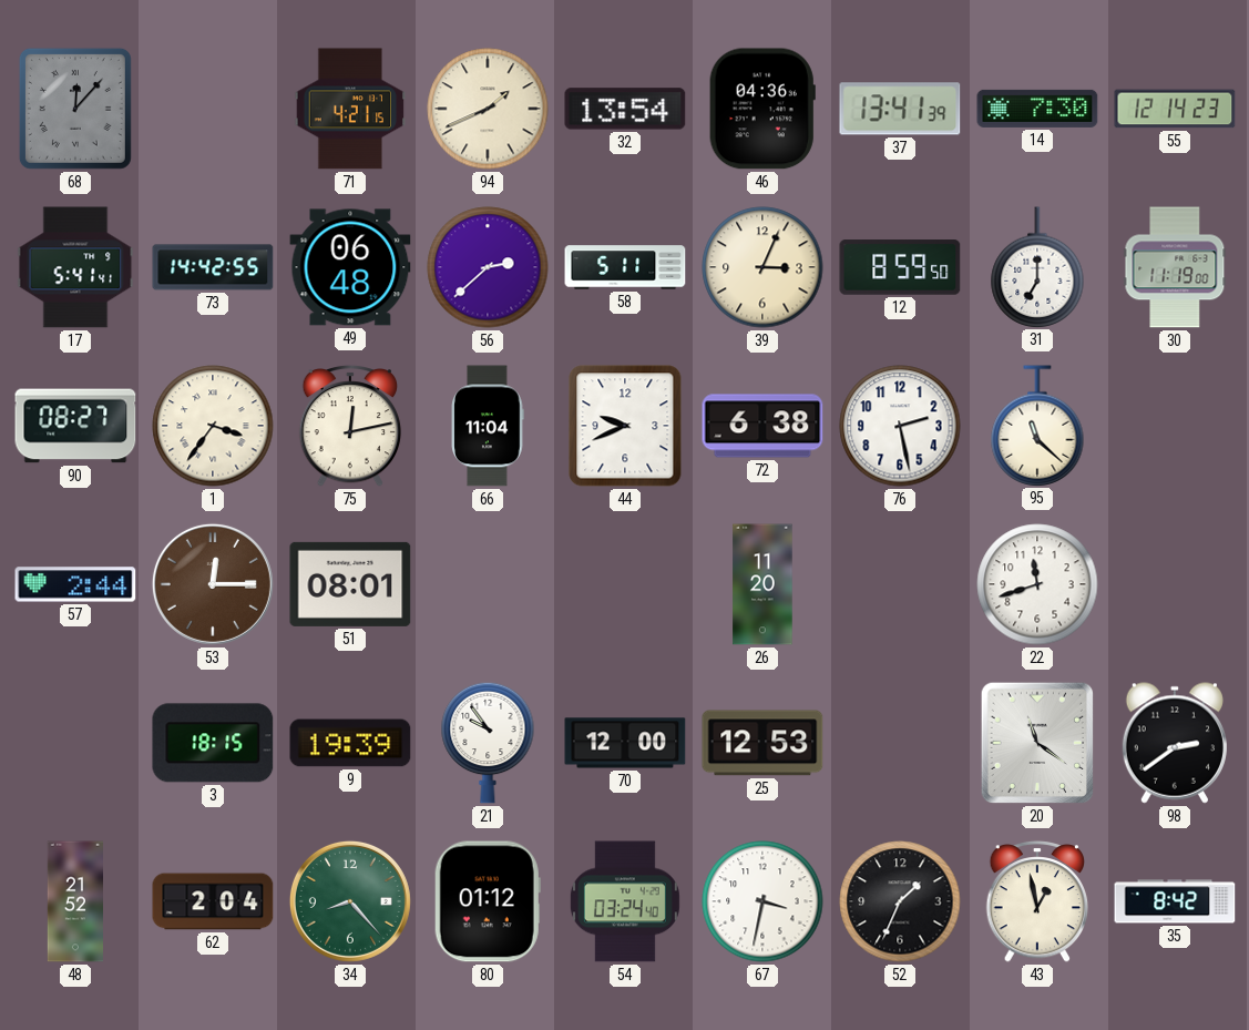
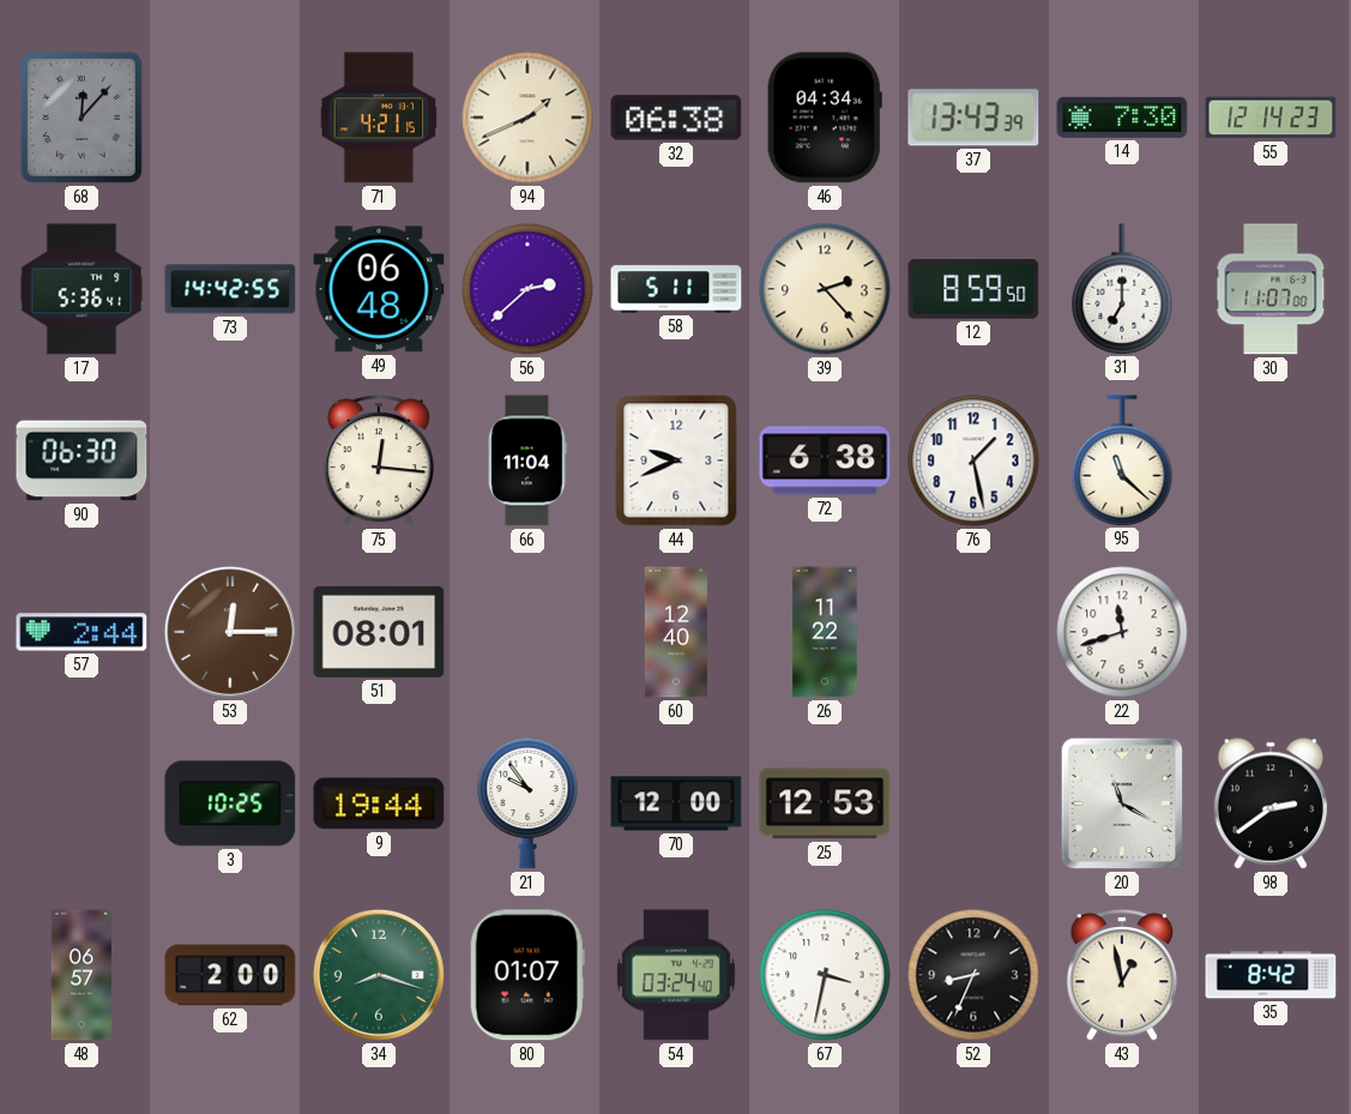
32: 13:54 -> 06:38
46: 04:36 -> 04:34
37: 13:41 -> 13:43
17: 5:41 -> 5:36
39: 3:04 -> 2:23
30: 11:19 -> 11:07
90: 08:27 -> 06:30
1: 3:36 -> none
75: 12:13 -> 12:16
76: 2:28 -> 1:28
60: none -> 12:40
26: 11:20 -> 11:22
3: 18:15 -> 10:25
9: 19:39 -> 19:44
20: 11:21 -> 11:20
48: 21:52 -> 06:57
62: 2:04 -> 2:00
34: 8:23 -> 8:18
80: 01:12 -> 01:07
52: 1:34 -> 8:34
